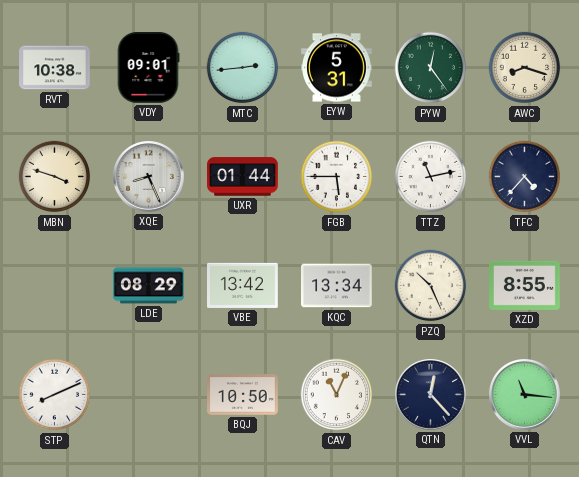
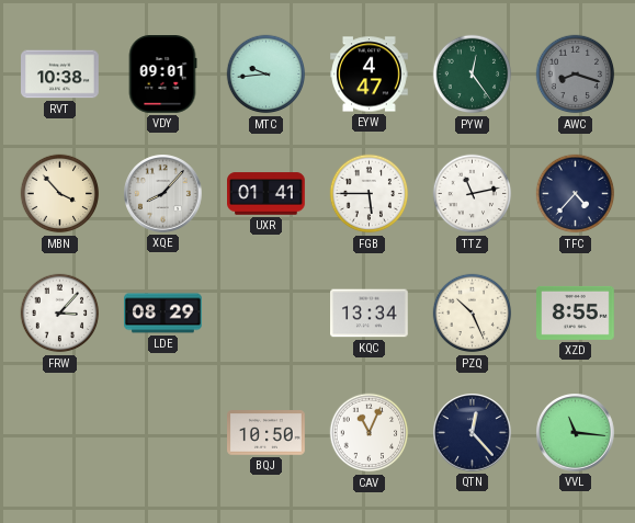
MTC: 2:44 -> 9:44
EYW: 5:31 -> 4:47
AWC dial: cream -> grey
MBN: 3:48 -> 3:53
XQE: 8:26 -> 8:07
UXR: 01:44 -> 01:41
FRW: none -> 3:07
VBE: 13:42 -> none
STP: 8:11 -> none
